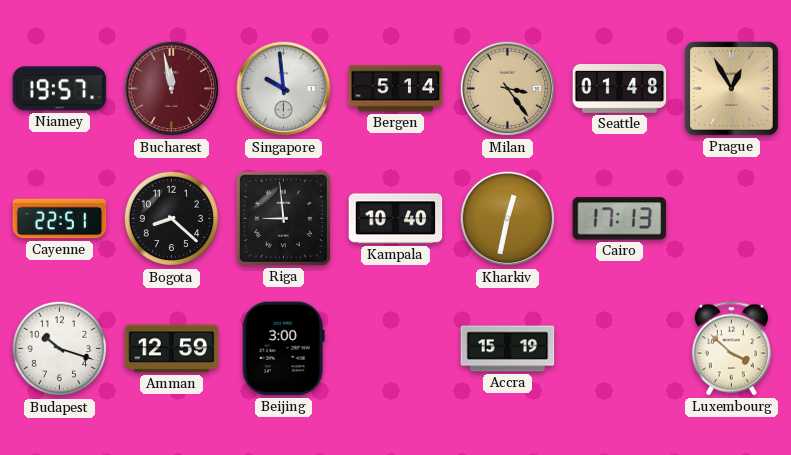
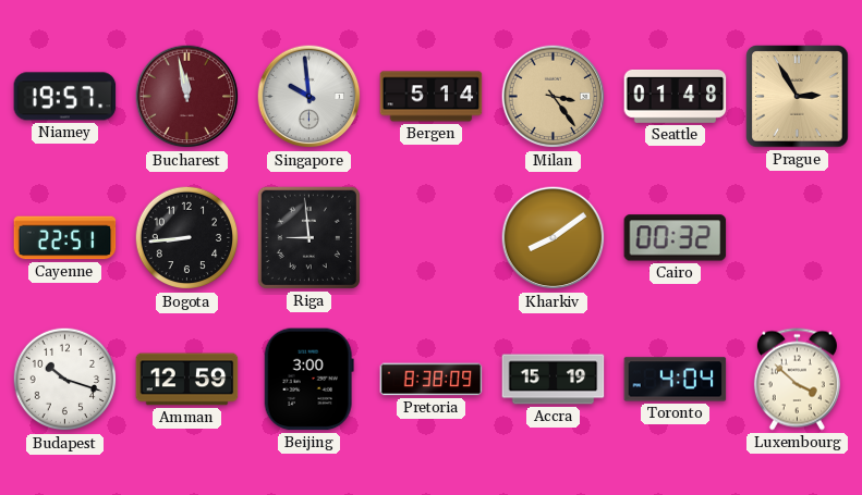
Prague: 12:55 -> 2:55
Bogota: 8:22 -> 8:44
Kampala: 10:40 -> none
Kharkiv: 12:32 -> 8:09
Cairo: 17:13 -> 00:32
Pretoria: none -> 8:38
Toronto: none -> 4:04
